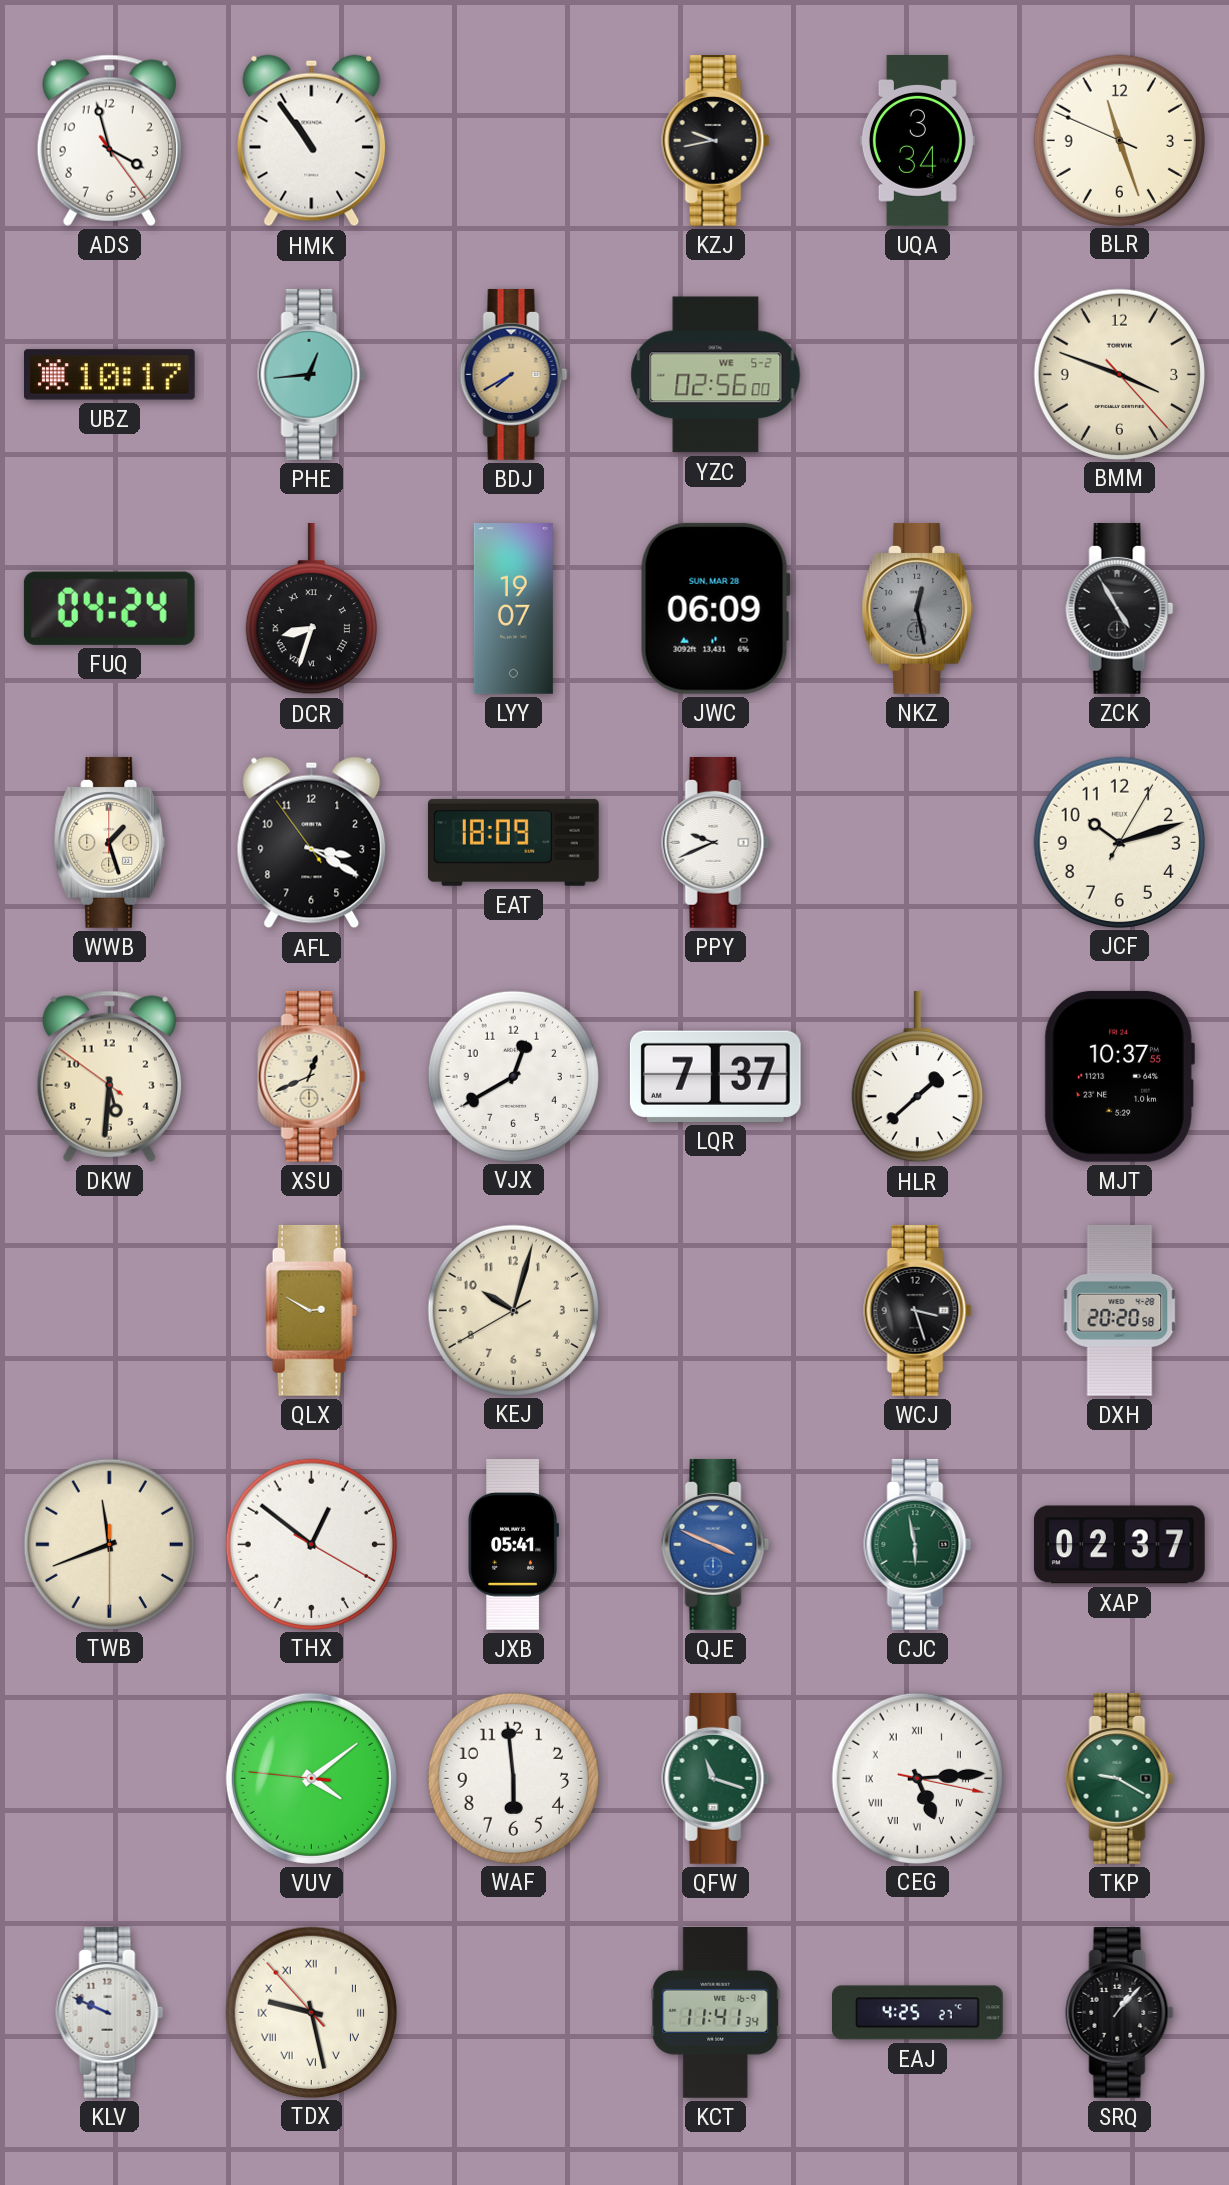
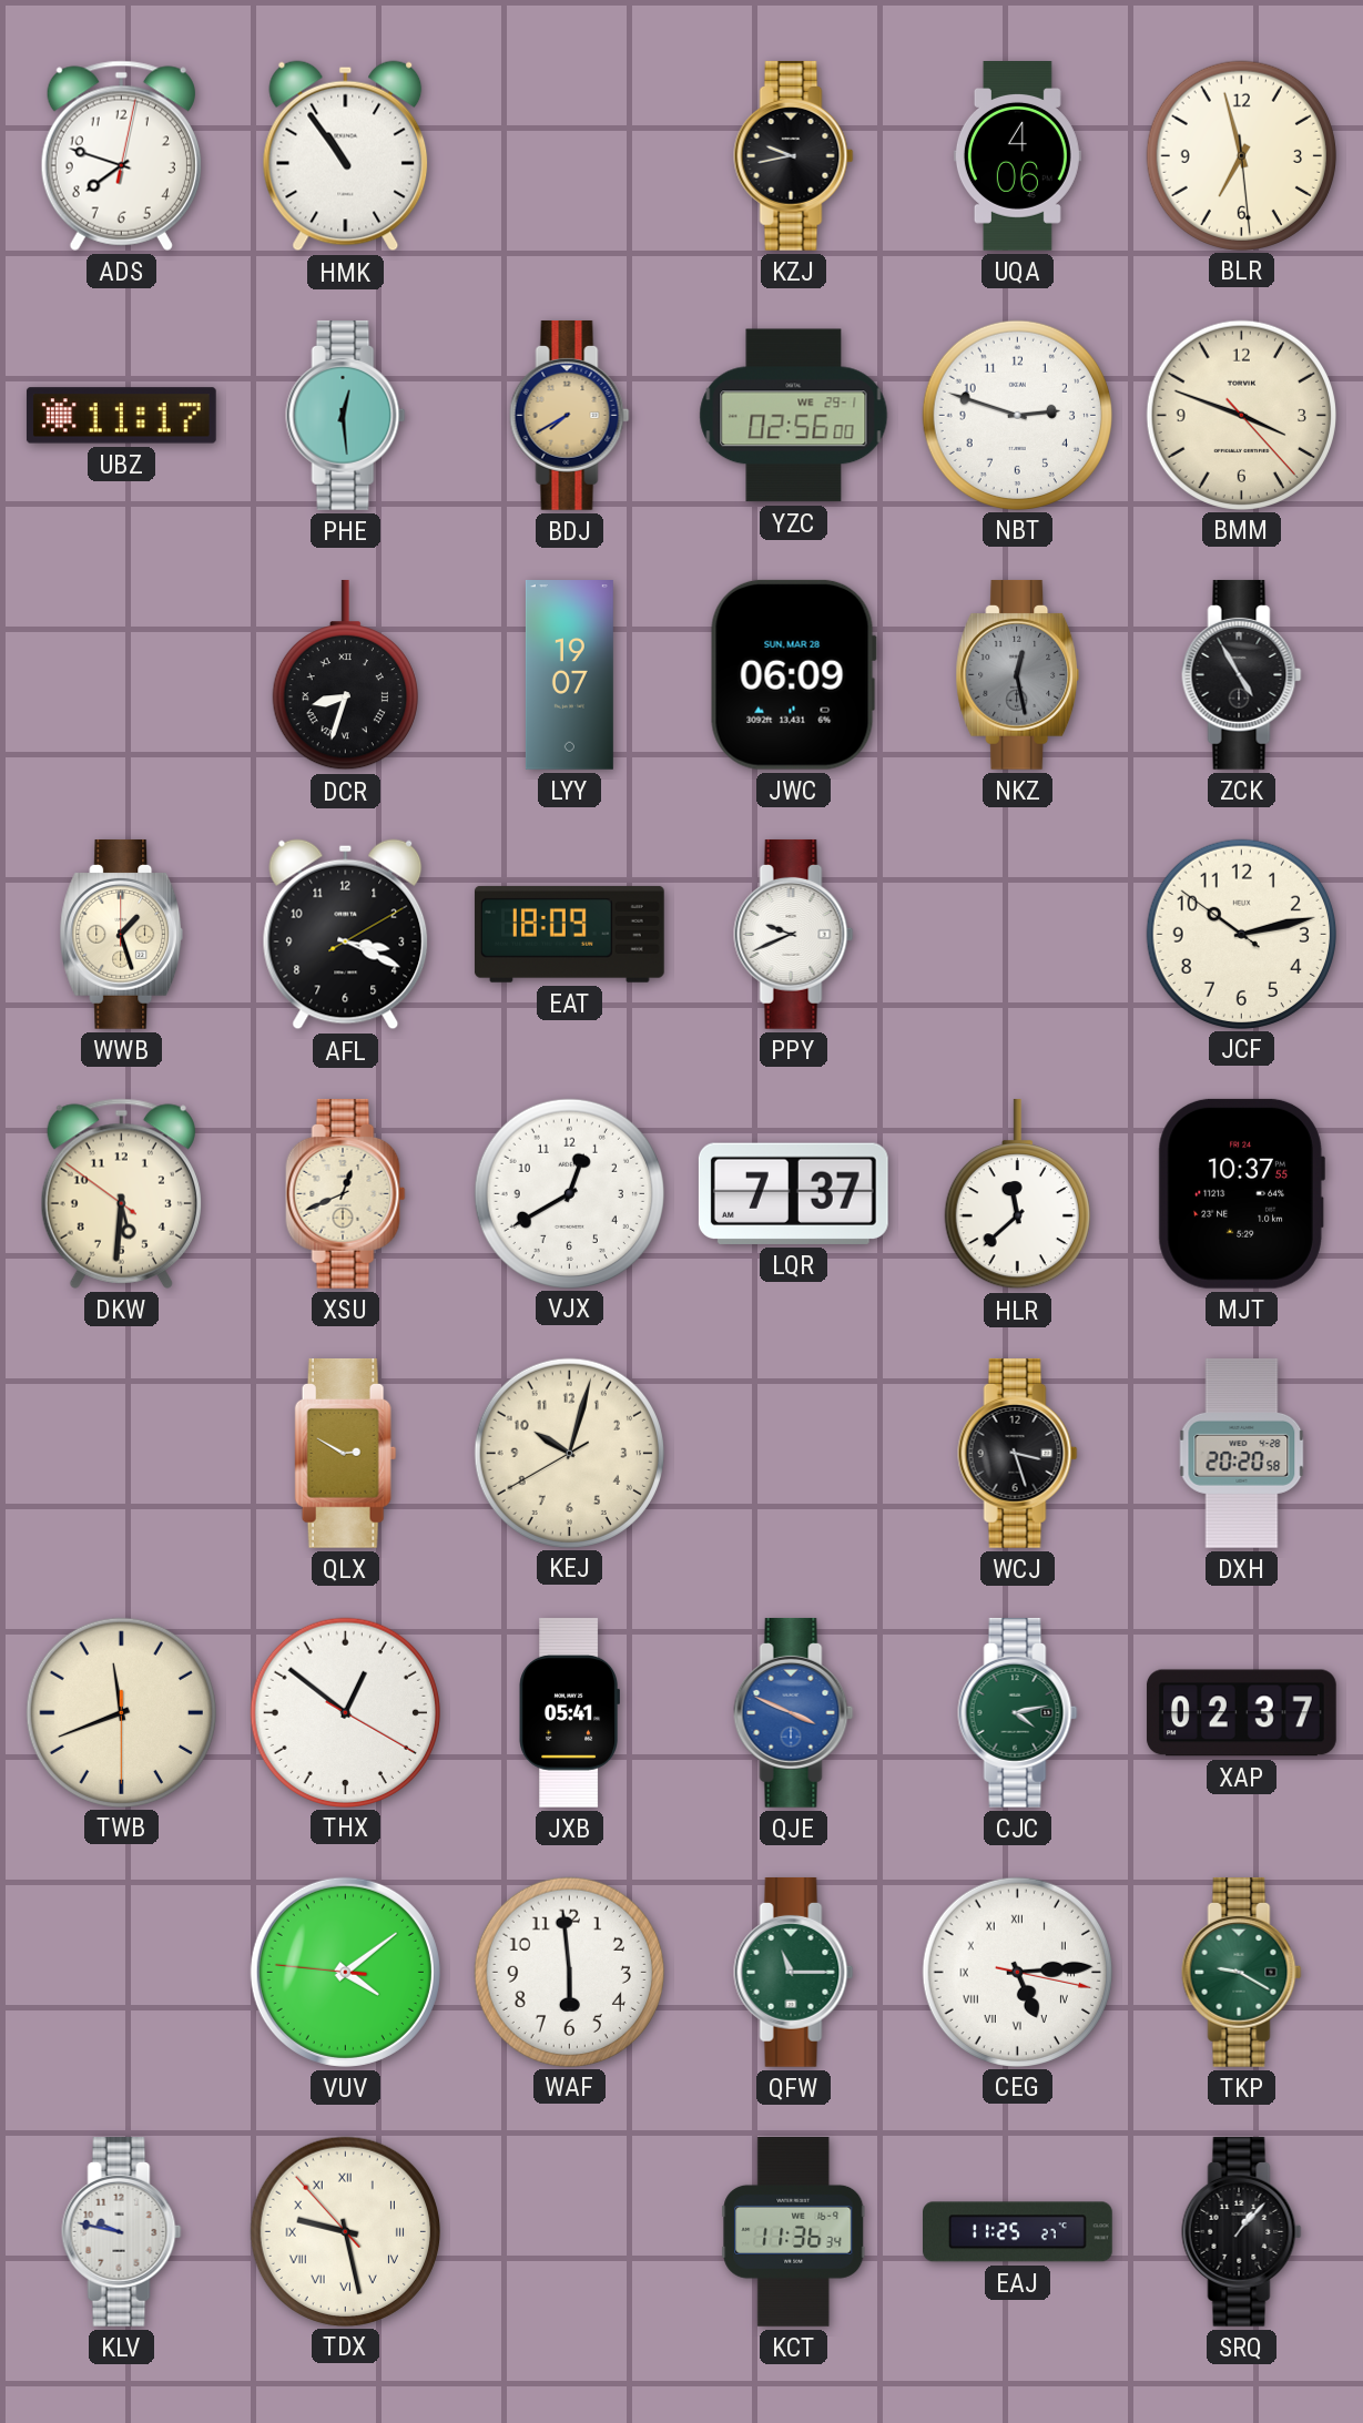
ADS: 3:57 -> 7:48
UQA: 3:34 -> 4:06
BLR: 11:26 -> 6:57
UBZ: 10:17 -> 11:17
PHE: 12:44 -> 12:29
YZC date: WE 5-2 -> WE 29-1
NBT: none -> 2:48
FUQ: 04:24 -> none
AFL: 3:19:54 -> 3:19:10
JCF: 10:12:05 -> 10:12:51
HLR: 1:38 -> 11:38
CJC: 5:58 -> 4:13
QFW: 11:18 -> 11:15
KLV: 9:49 -> 9:47
KCT: 11:41 -> 11:36
EAJ: 4:25 -> 11:25
